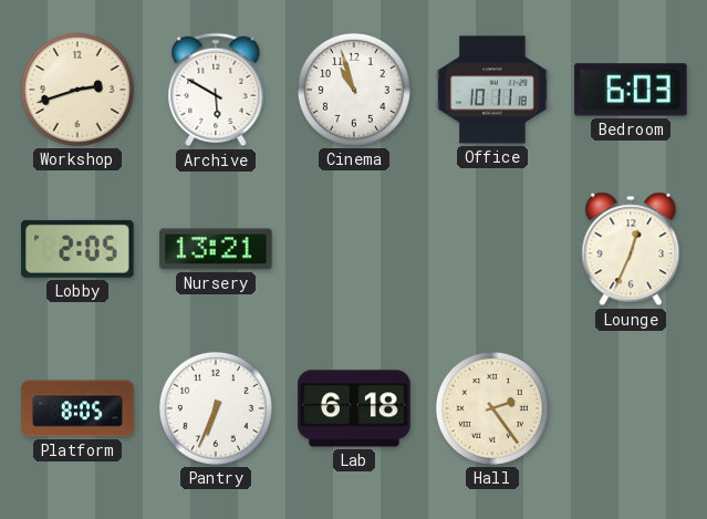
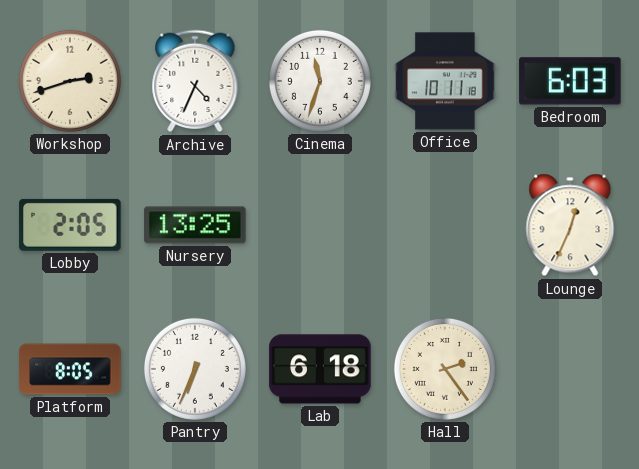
Archive: 5:50 -> 4:34
Cinema: 10:57 -> 11:33
Nursery: 13:21 -> 13:25
